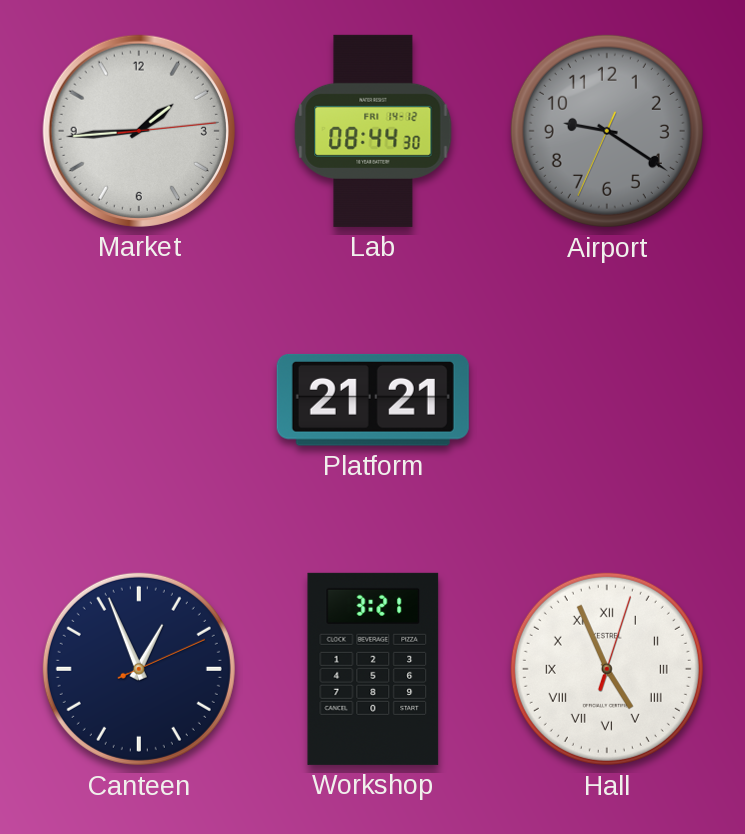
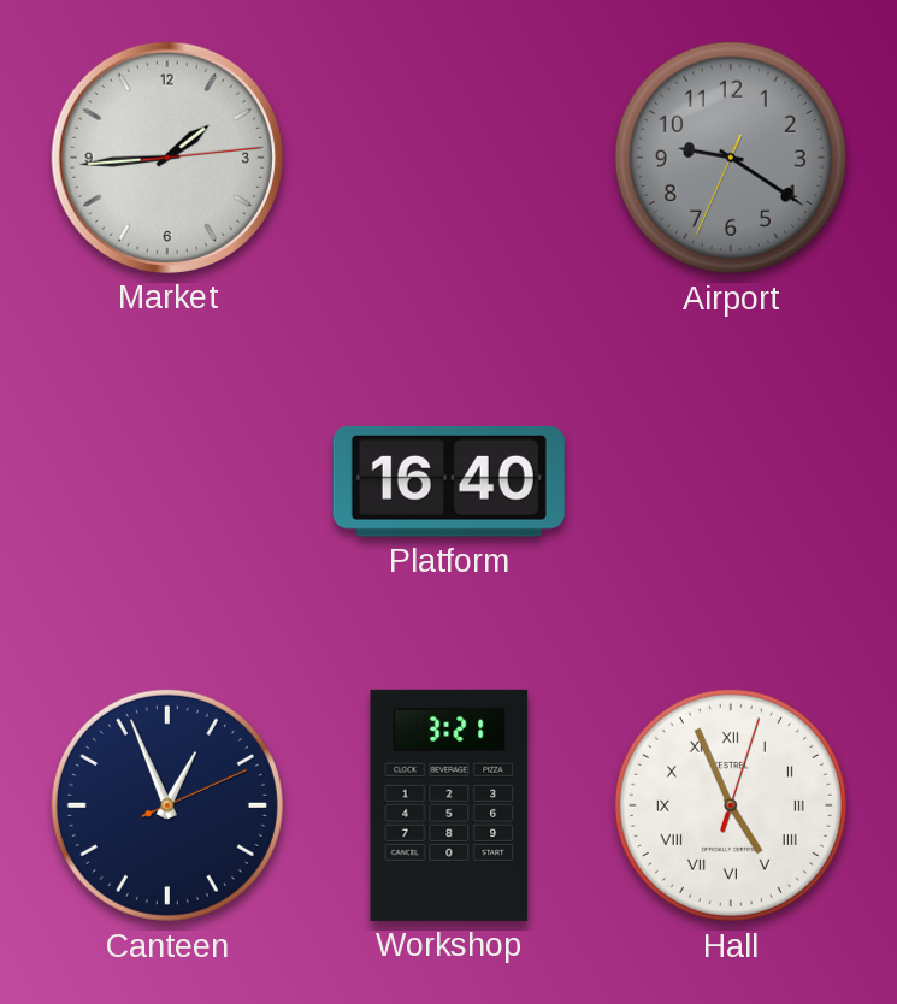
Lab: 08:44 -> none
Platform: 21:21 -> 16:40
